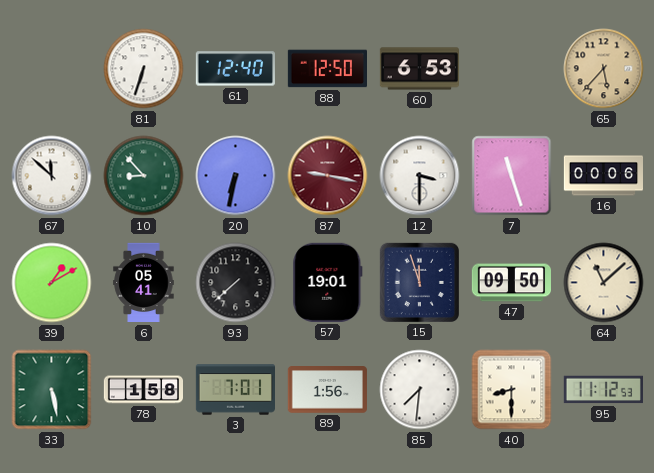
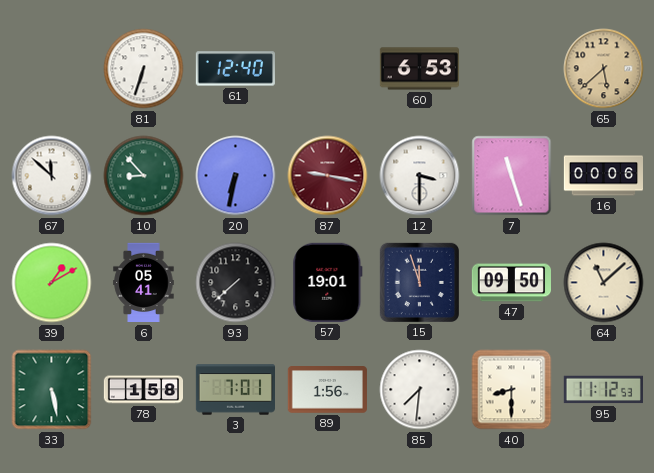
88: 12:50 -> none
65: 5:37 -> 5:38
